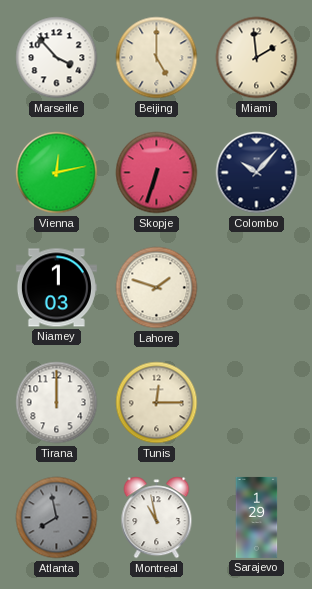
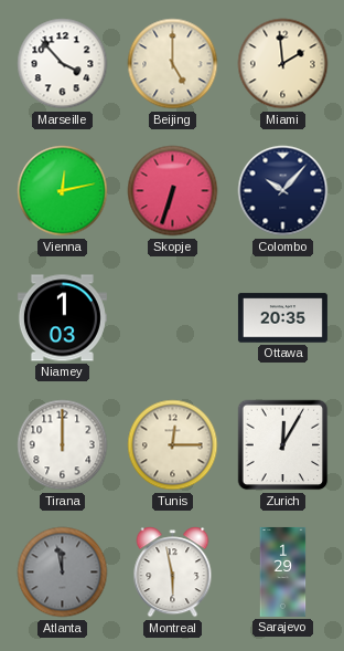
Lahore: 1:48 -> none
Ottawa: none -> 20:35
Zurich: none -> 12:05
Atlanta: 7:58 -> 11:58
Montreal: 10:58 -> 5:58
